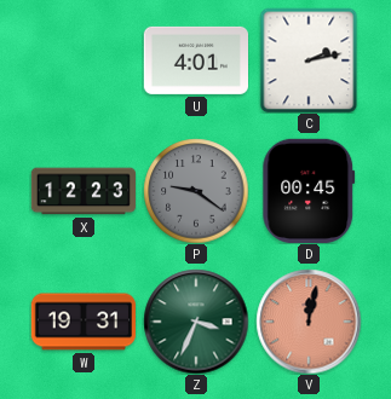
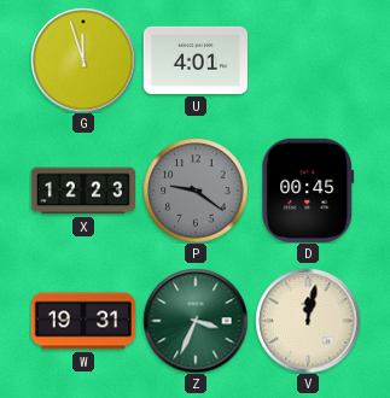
G: none -> 11:57
C: 2:13 -> none
V dial: salmon -> cream
